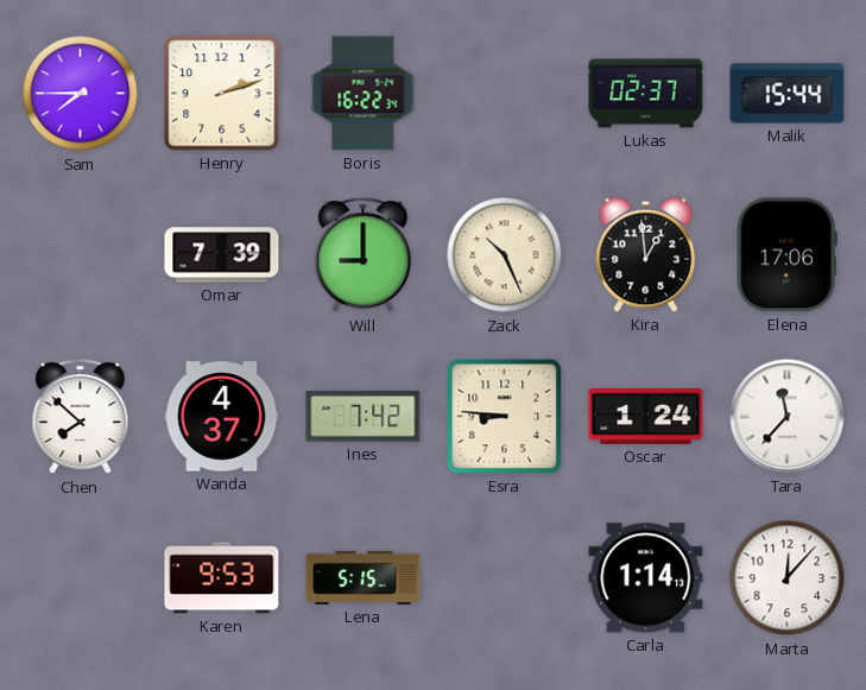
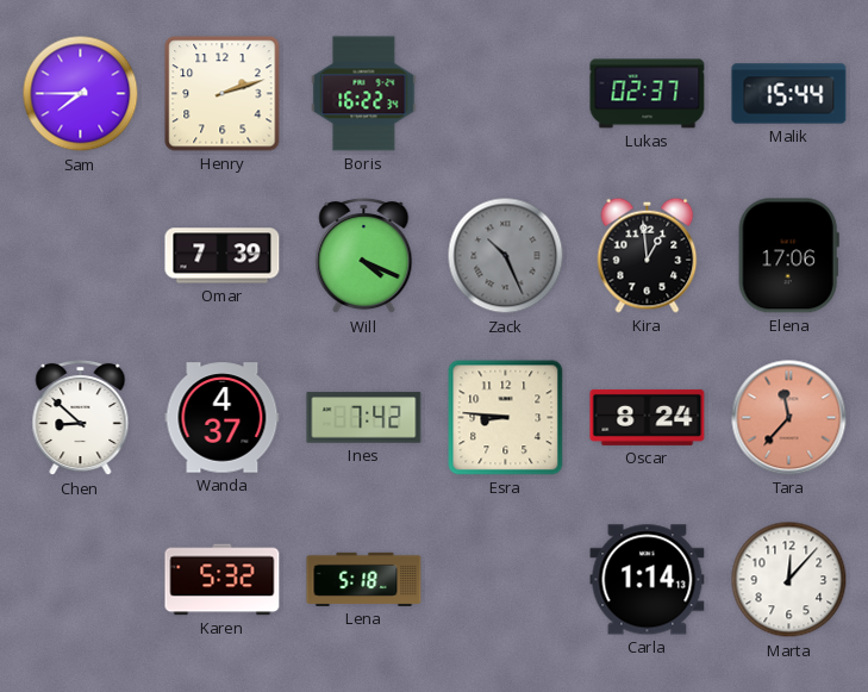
Will: 9:00 -> 4:19
Zack dial: cream -> grey
Chen: 7:52 -> 8:52
Oscar: 1:24 -> 8:24
Tara dial: white -> salmon
Karen: 9:53 -> 5:32
Lena: 5:15 -> 5:18
